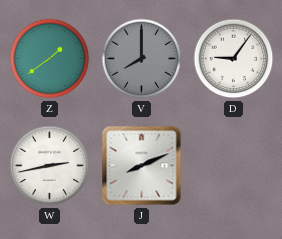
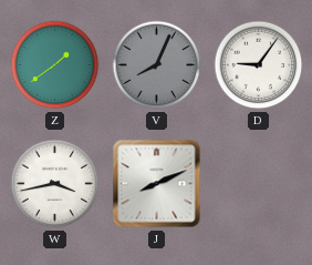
V: 8:00 -> 8:04
W: 2:43 -> 3:43
